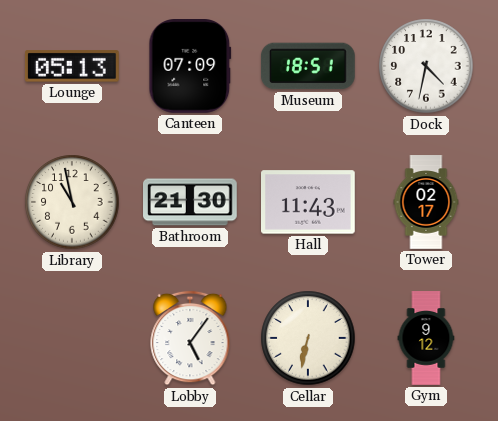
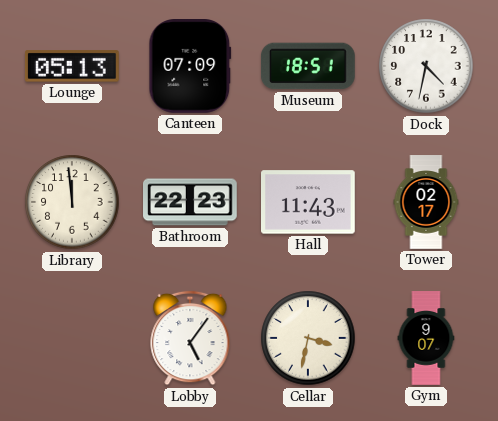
Library: 10:58 -> 11:59
Bathroom: 21:30 -> 22:23
Cellar: 6:32 -> 3:32
Gym: 9:12 -> 9:07
